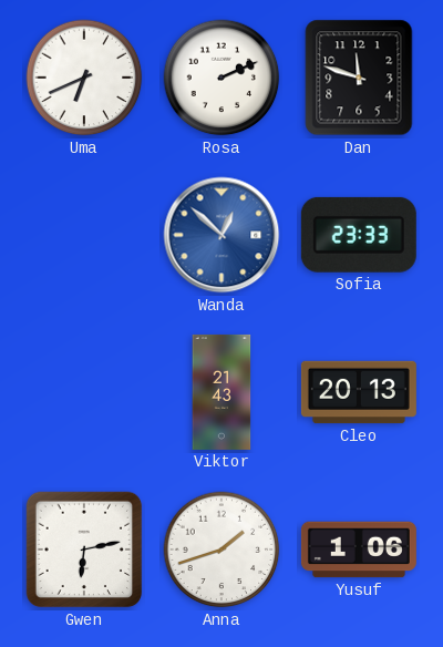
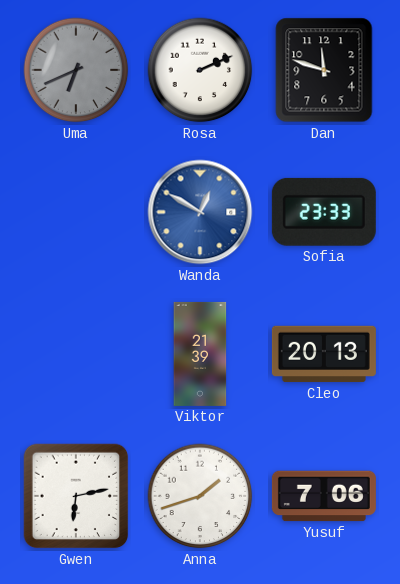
Uma dial: white -> grey
Wanda: 12:52 -> 12:50
Viktor: 21:43 -> 21:39
Yusuf: 1:06 -> 7:06
